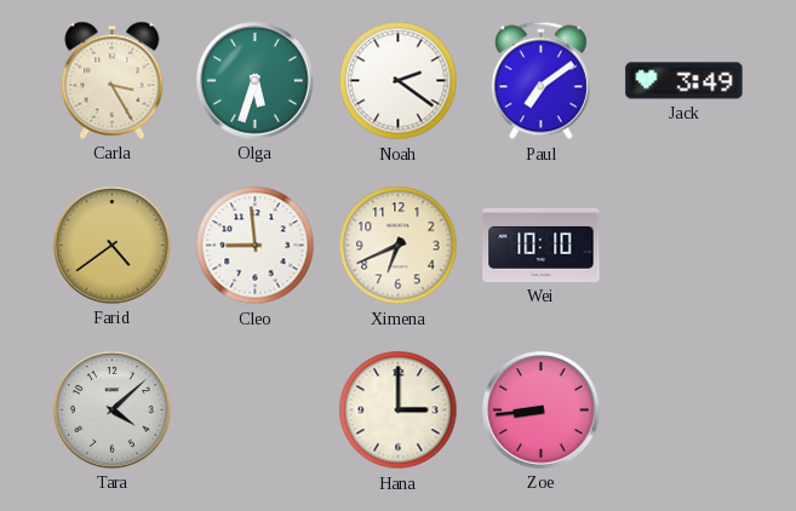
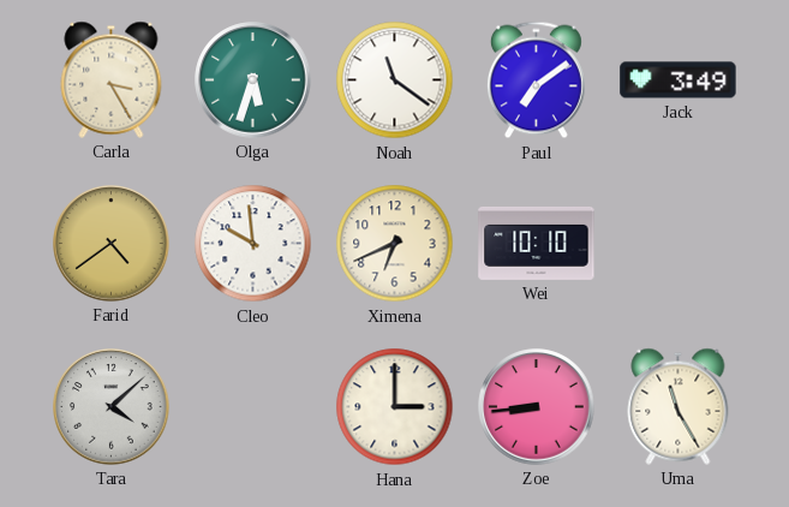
Noah: 2:21 -> 11:21
Cleo: 8:59 -> 9:59
Uma: none -> 11:25
